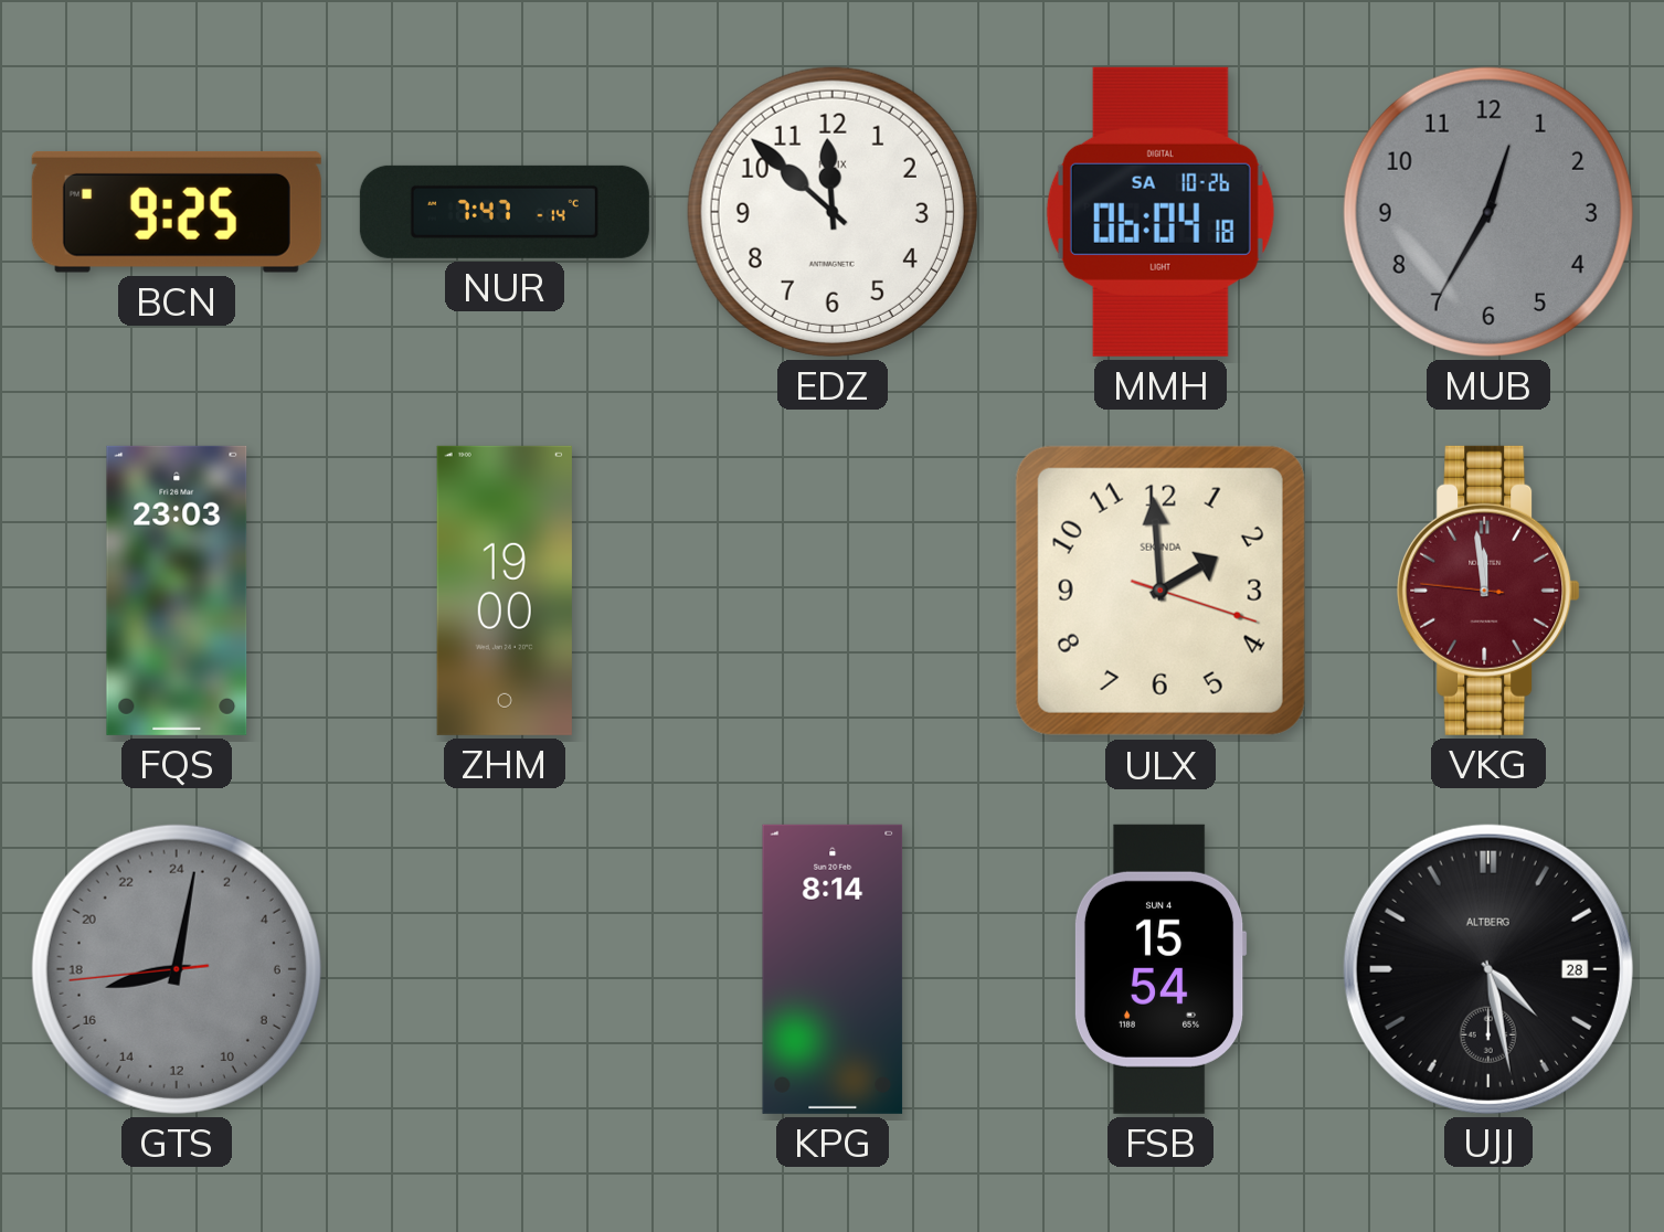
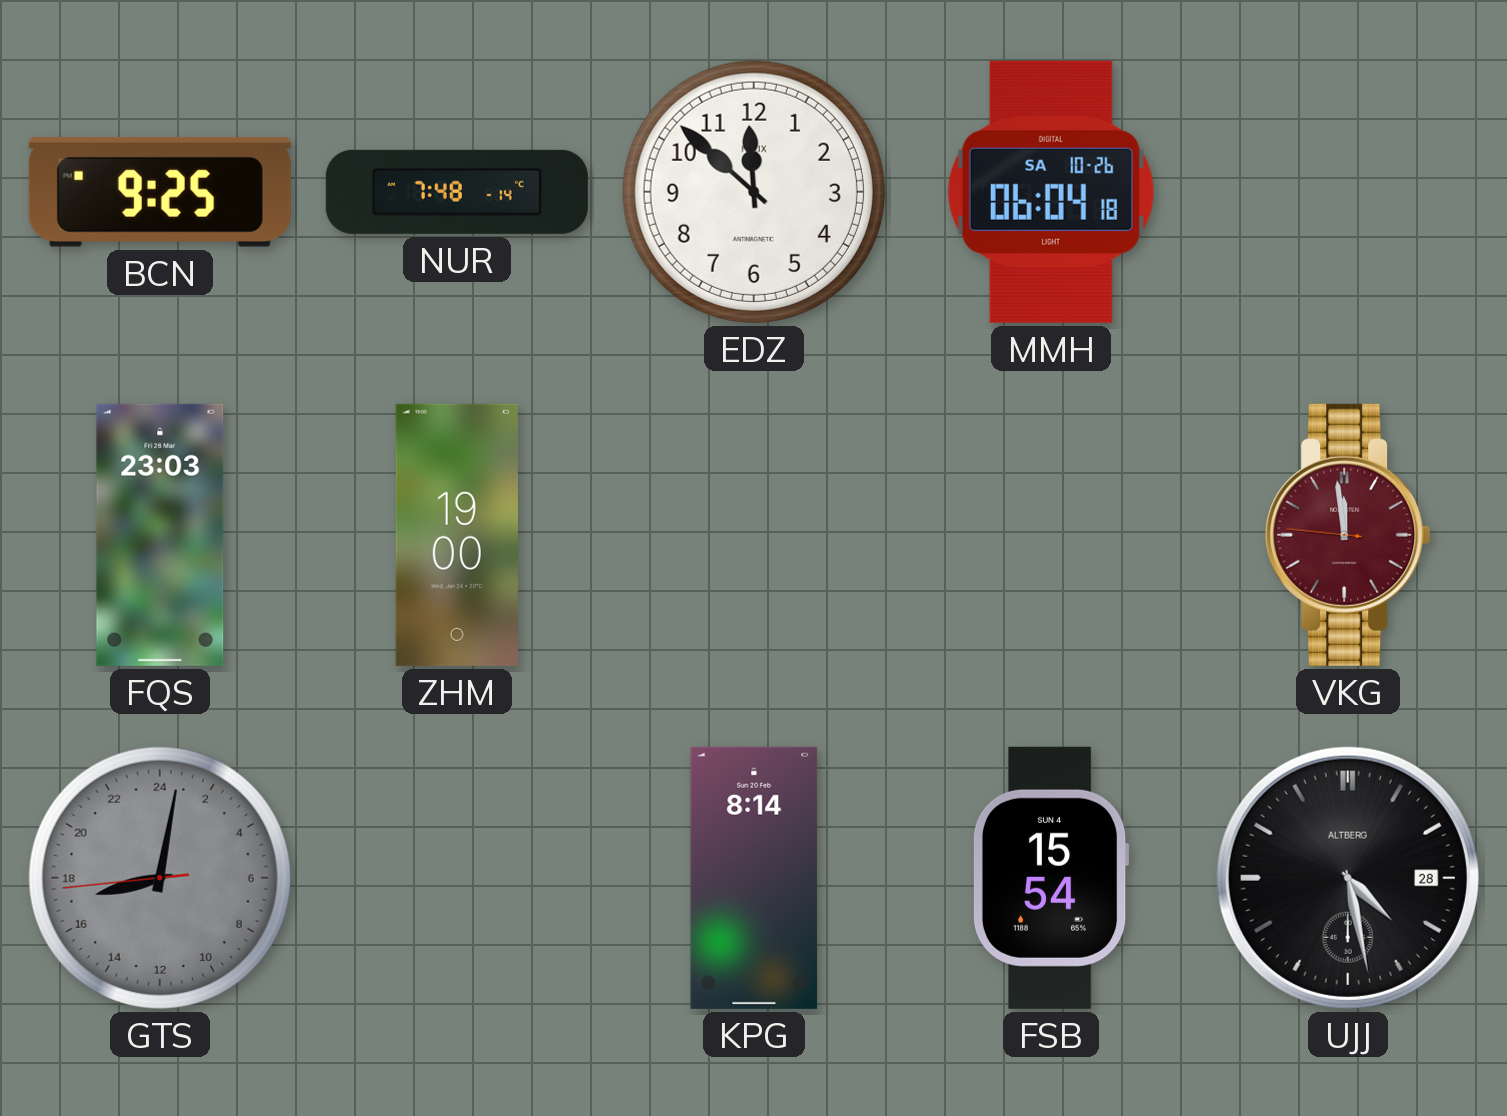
NUR: 7:47 -> 7:48
MUB: 12:35 -> none
ULX: 1:59 -> none
